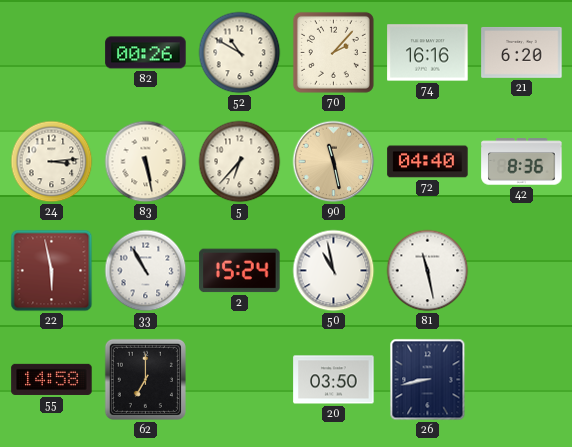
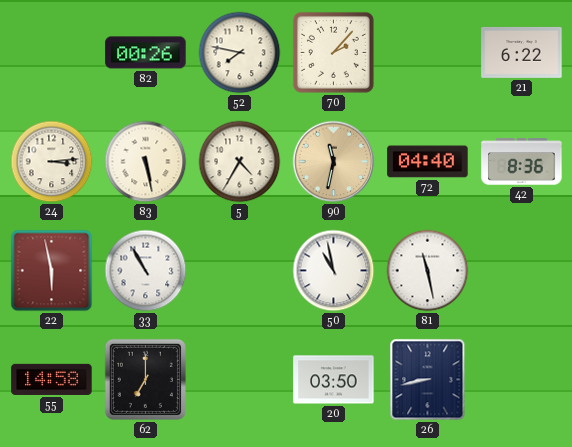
52: 10:50 -> 7:47
74: 16:16 -> none
21: 6:20 -> 6:22
5: 6:37 -> 4:35
90: 11:28 -> 11:32
2: 15:24 -> none
